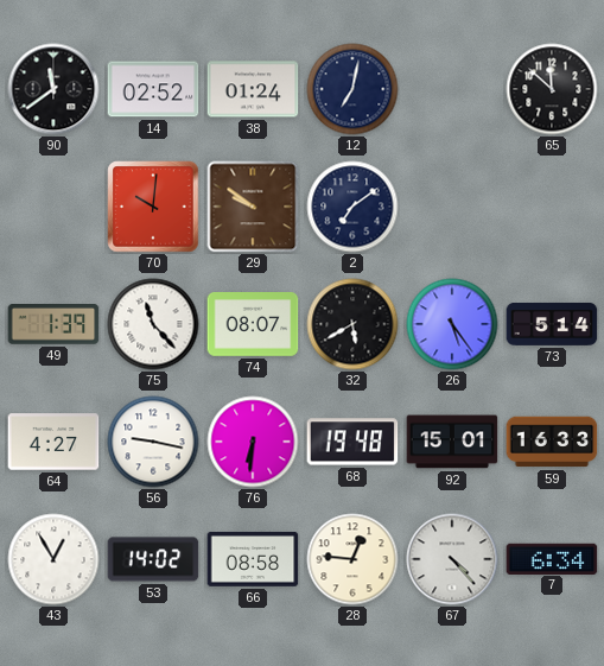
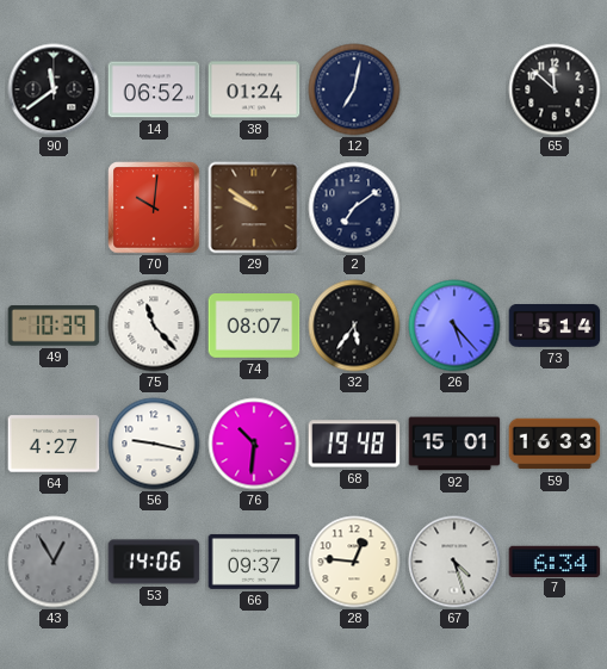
14: 02:52 -> 06:52
49: 1:39 -> 10:39
32: 5:40 -> 5:36
26: 5:24 -> 5:23
76: 6:31 -> 10:31
43 dial: white -> grey
53: 14:02 -> 14:06
66: 08:58 -> 09:37
67: 4:23 -> 4:27
